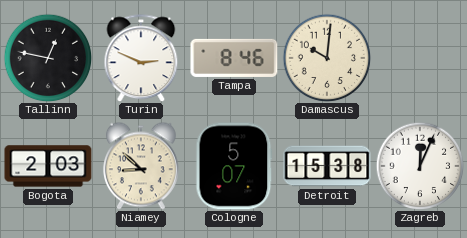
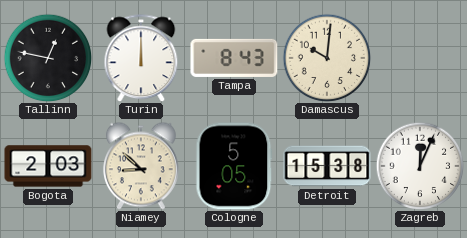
Turin: 2:49 -> 12:00
Tampa: 8:46 -> 8:43
Cologne: 5:07 -> 5:05
